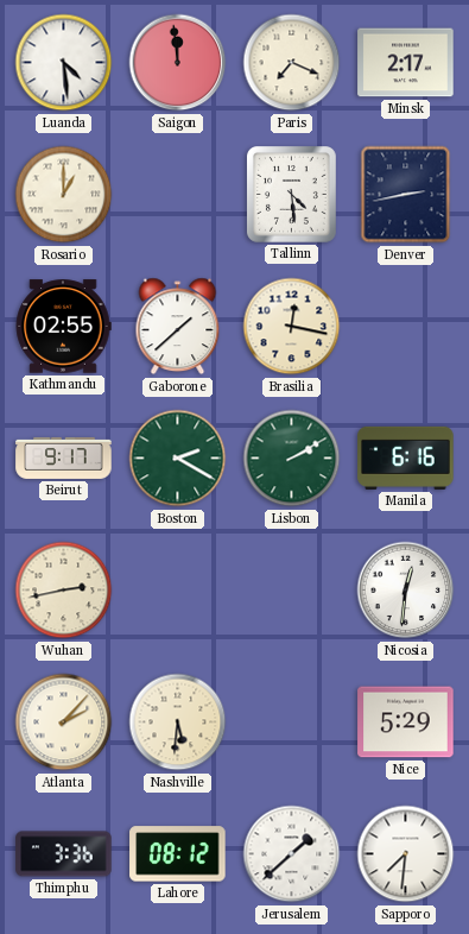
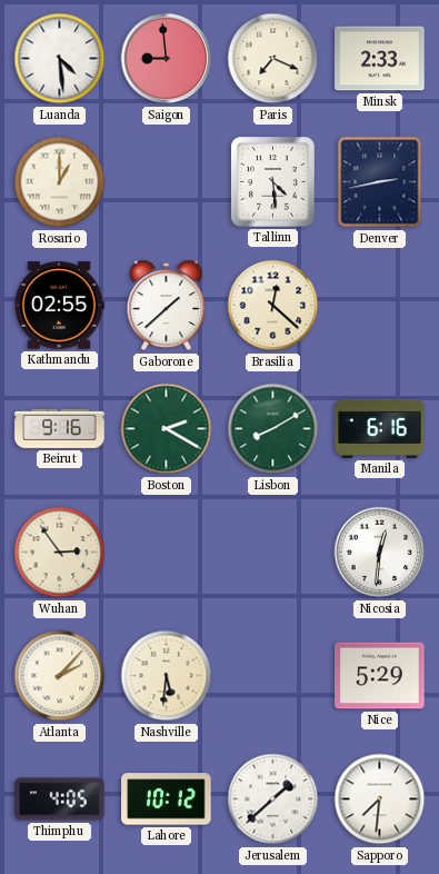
Saigon: 11:59 -> 8:59
Minsk: 2:17 -> 2:33
Brasilia: 12:17 -> 12:22
Beirut: 9:17 -> 9:16
Lisbon: 2:10 -> 8:10
Wuhan: 2:43 -> 2:54
Thimphu: 3:36 -> 4:05
Lahore: 08:12 -> 10:12
